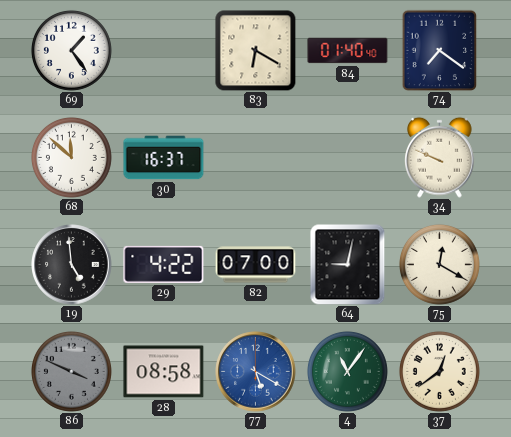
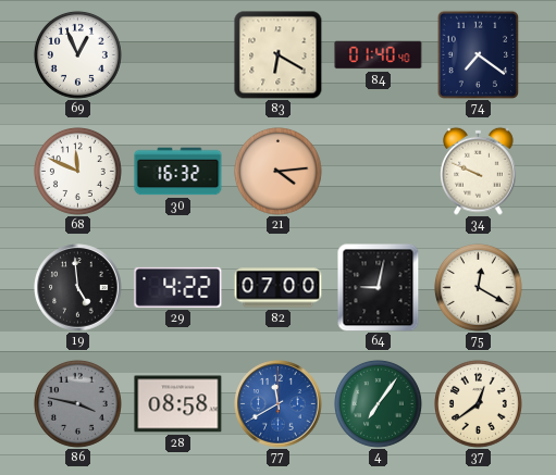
69: 1:24 -> 12:56
68: 11:52 -> 11:49
30: 16:37 -> 16:32
21: none -> 4:14
86: 3:49 -> 3:47
77: 5:20 -> 11:40
4: 11:06 -> 7:06
